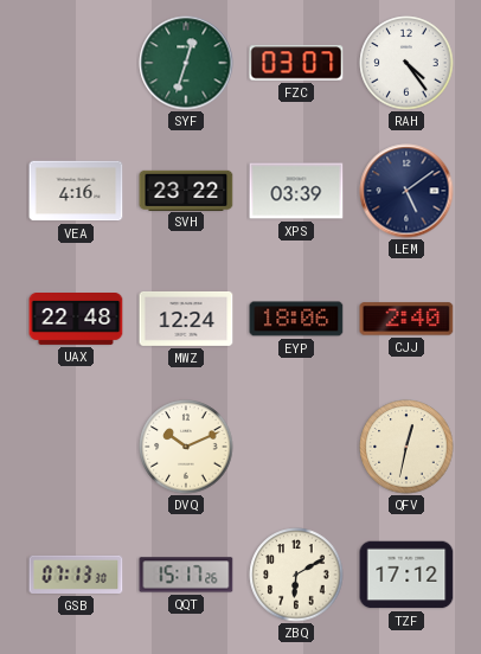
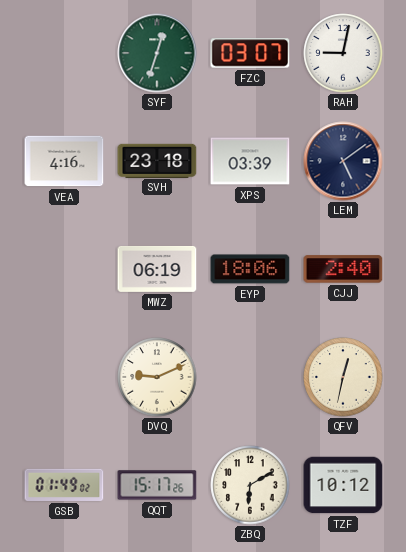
RAH: 4:24 -> 9:02
SVH: 23:22 -> 23:18
UAX: 22:48 -> none
MWZ: 12:24 -> 06:19
DVQ: 10:11 -> 9:11
GSB: 07:13 -> 01:49
TZF: 17:12 -> 10:12
